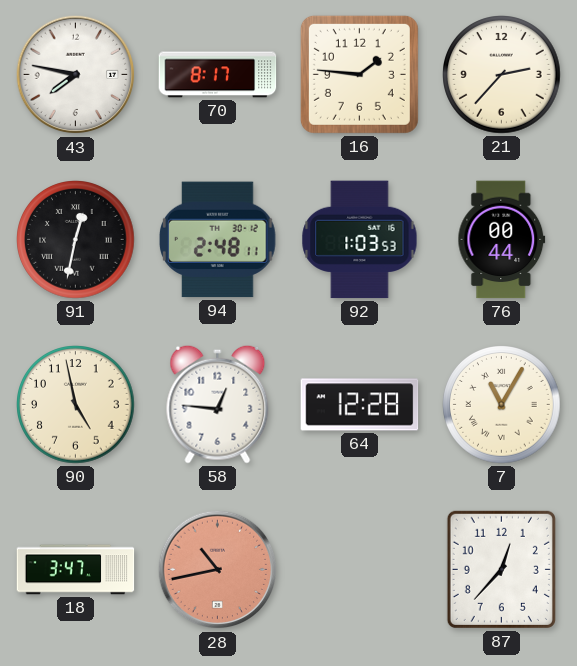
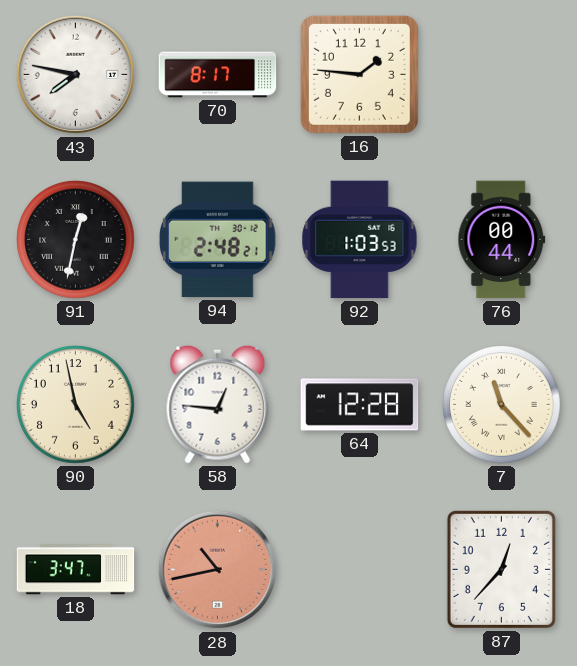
21: 2:37 -> none
94: 2:48:11 -> 2:48:21
7: 11:05 -> 11:23
